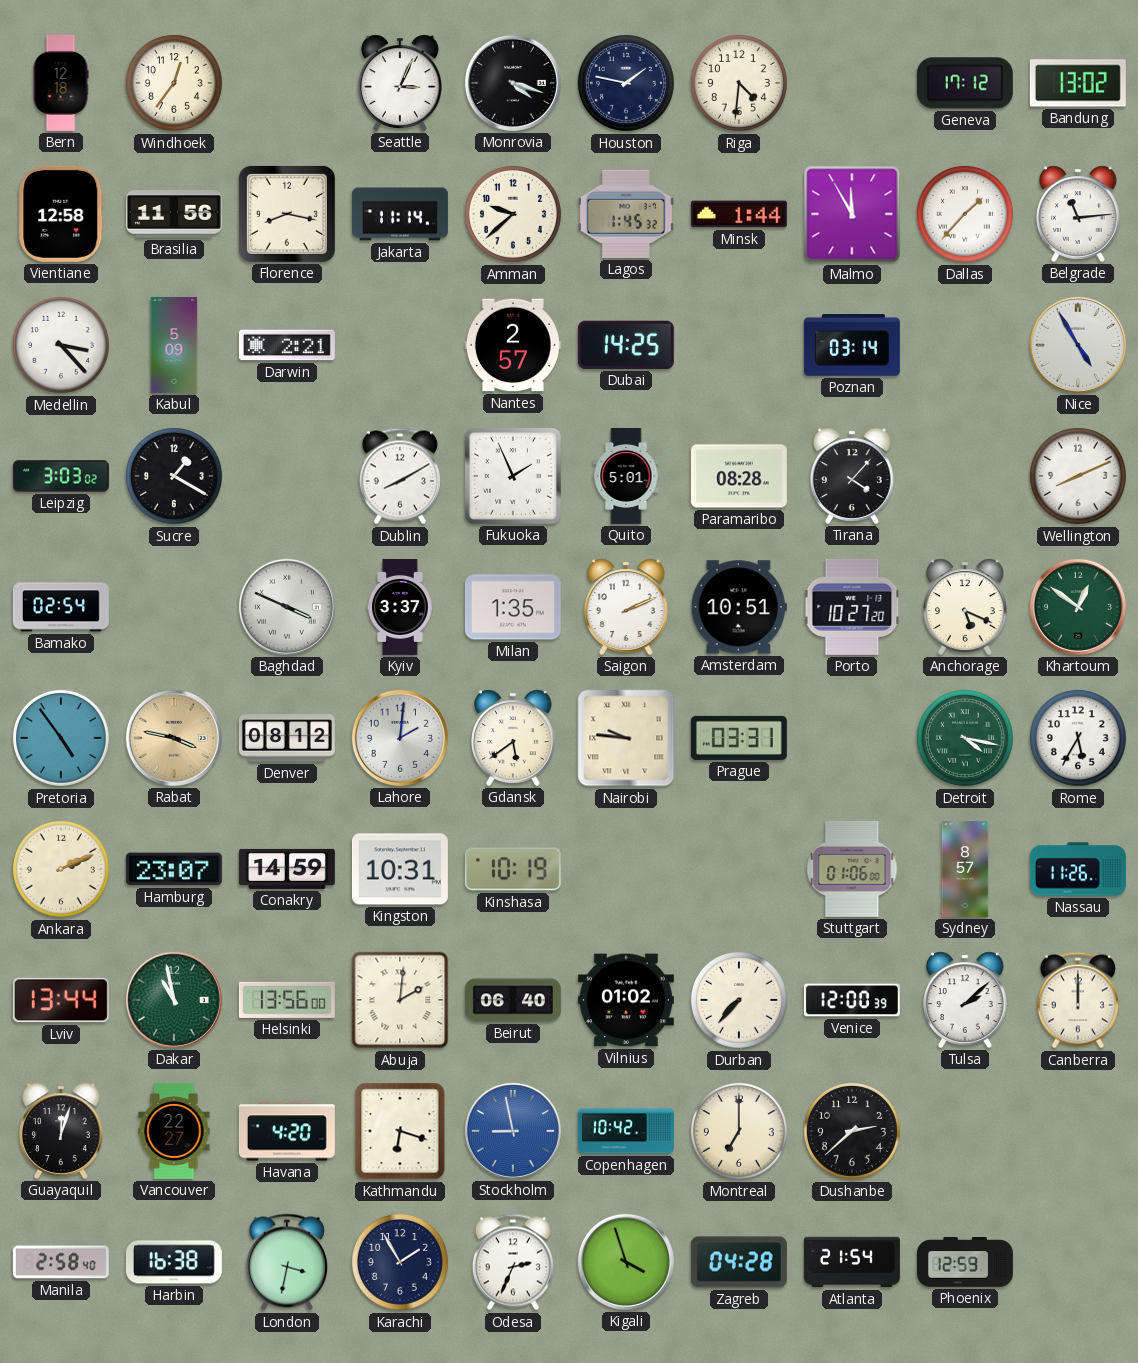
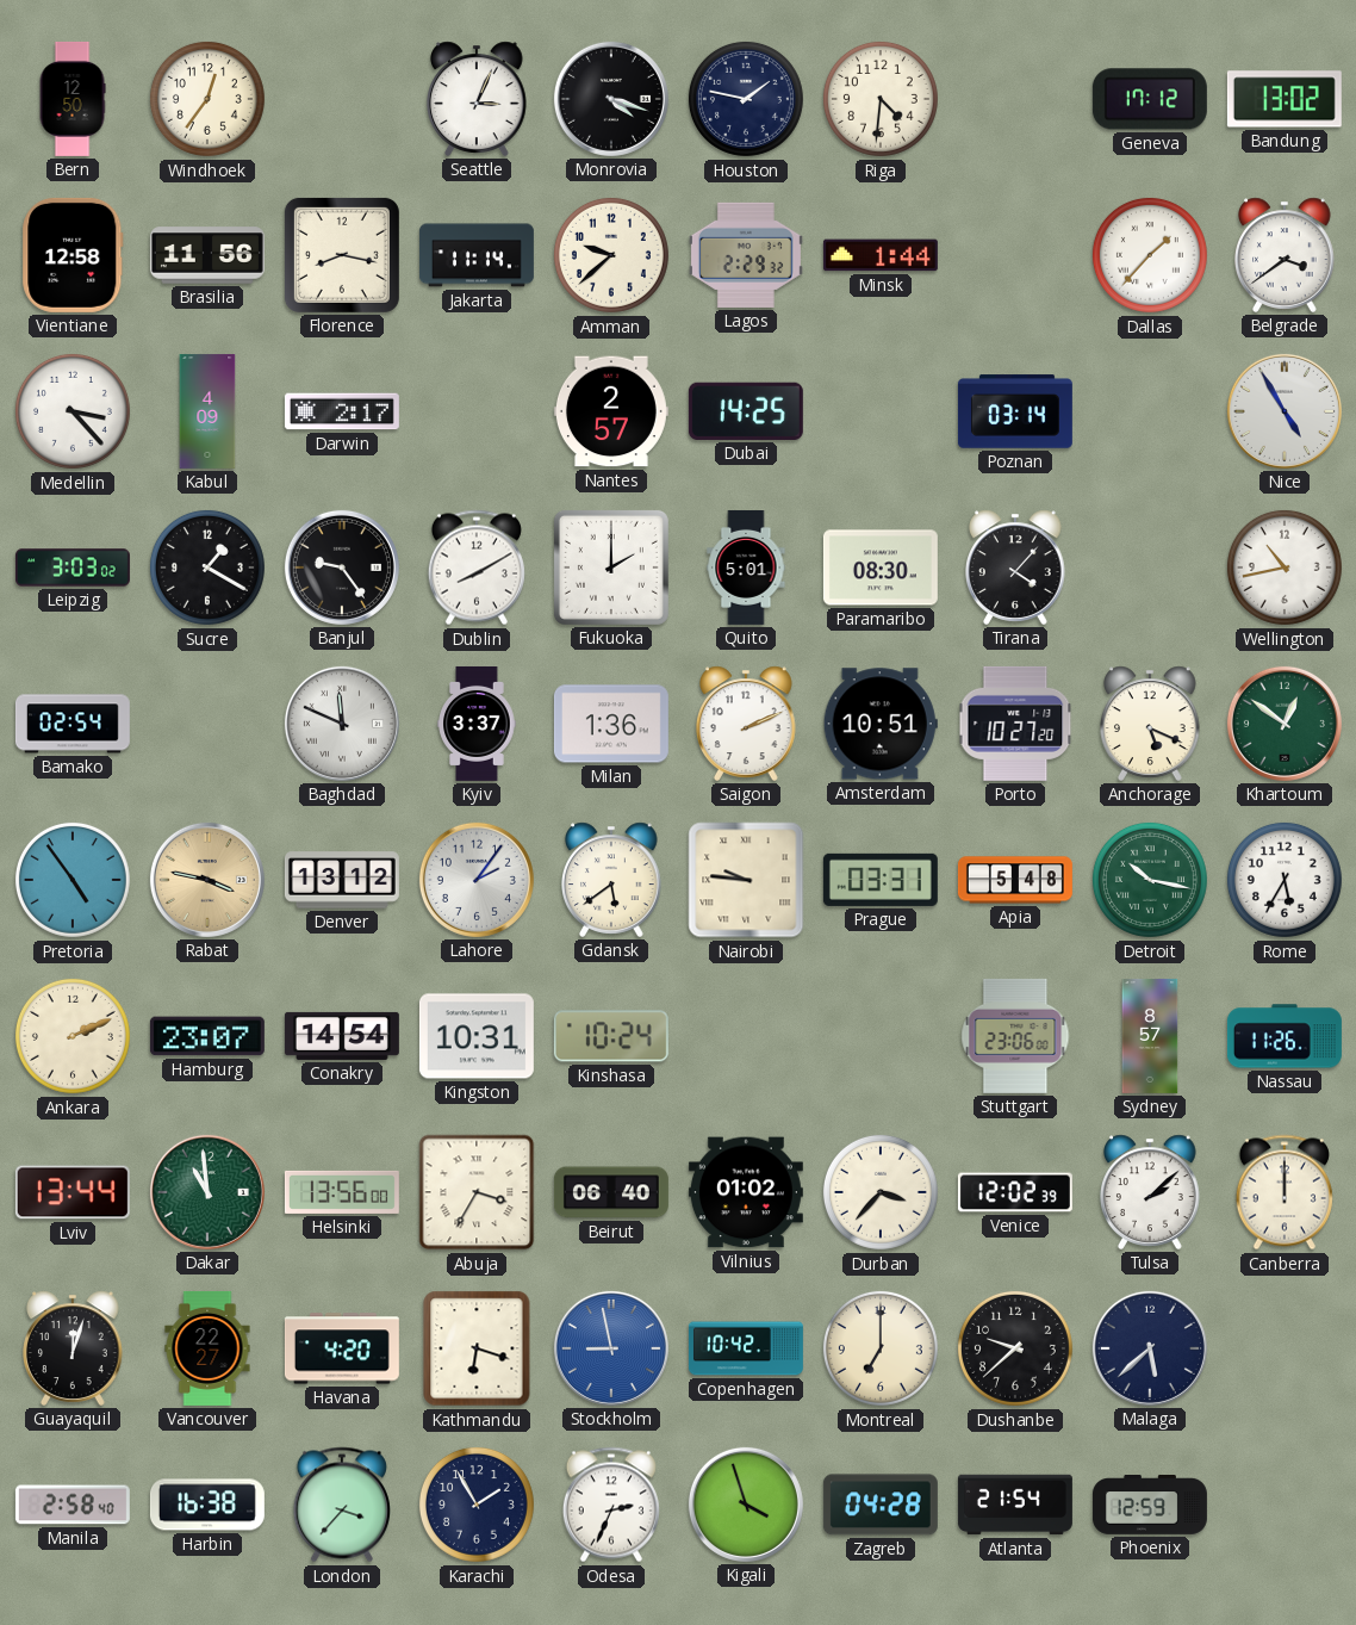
Bern: 12:18 -> 12:50
Lagos: 1:45 -> 2:29
Malmo: 11:55 -> none
Belgrade: 11:14 -> 3:39
Kabul: 5:09 -> 4:09
Darwin: 2:21 -> 2:17
Banjul: none -> 9:24
Fukuoka: 1:56 -> 2:00
Paramaribo: 08:28 -> 08:30
Wellington: 8:11 -> 10:43
Baghdad: 3:49 -> 11:49
Milan: 1:35 -> 1:36
Denver: 08:12 -> 13:12
Lahore: 2:01 -> 2:06
Apia: none -> 5:48
Detroit: 4:17 -> 10:17
Conakry: 14:59 -> 14:54
Kinshasa: 10:19 -> 10:24
Stuttgart: 01:06 -> 23:06
Dakar: 10:58 -> 10:59
Abuja: 2:01 -> 3:35
Durban: 7:37 -> 3:37
Venice: 12:00 -> 12:02
Dushanbe: 2:38 -> 9:38
Malaga: none -> 5:38
London: 3:32 -> 3:37
